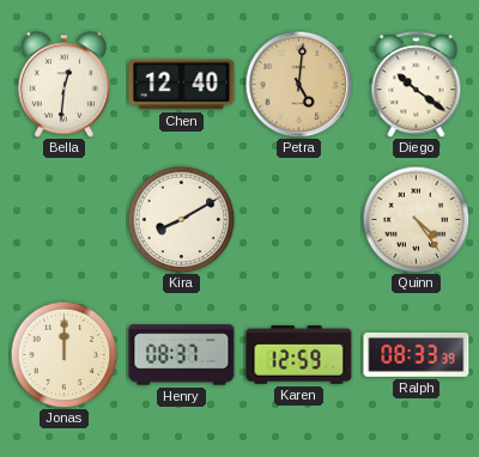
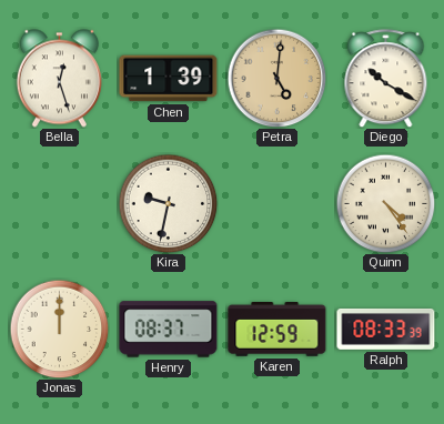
Bella: 12:31 -> 12:27
Chen: 12:40 -> 1:39
Diego: 10:21 -> 10:20
Kira: 8:10 -> 9:32
